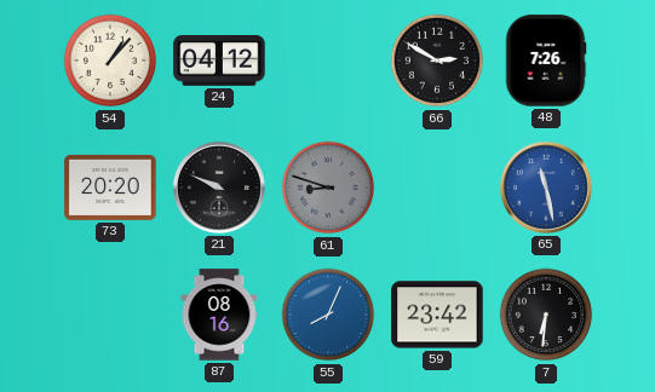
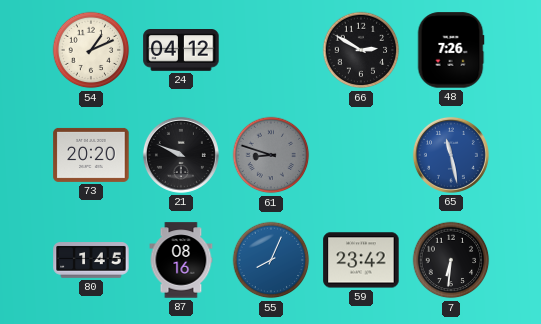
54: 1:07 -> 1:11
80: none -> 1:45
